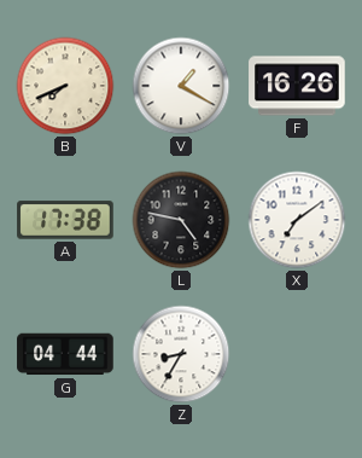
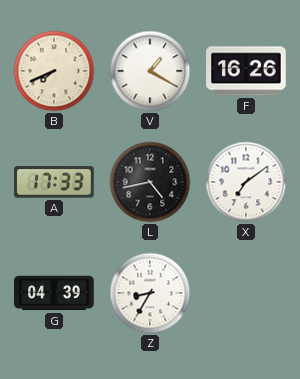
A: 17:38 -> 17:33
L: 4:47 -> 4:43
G: 04:44 -> 04:39
